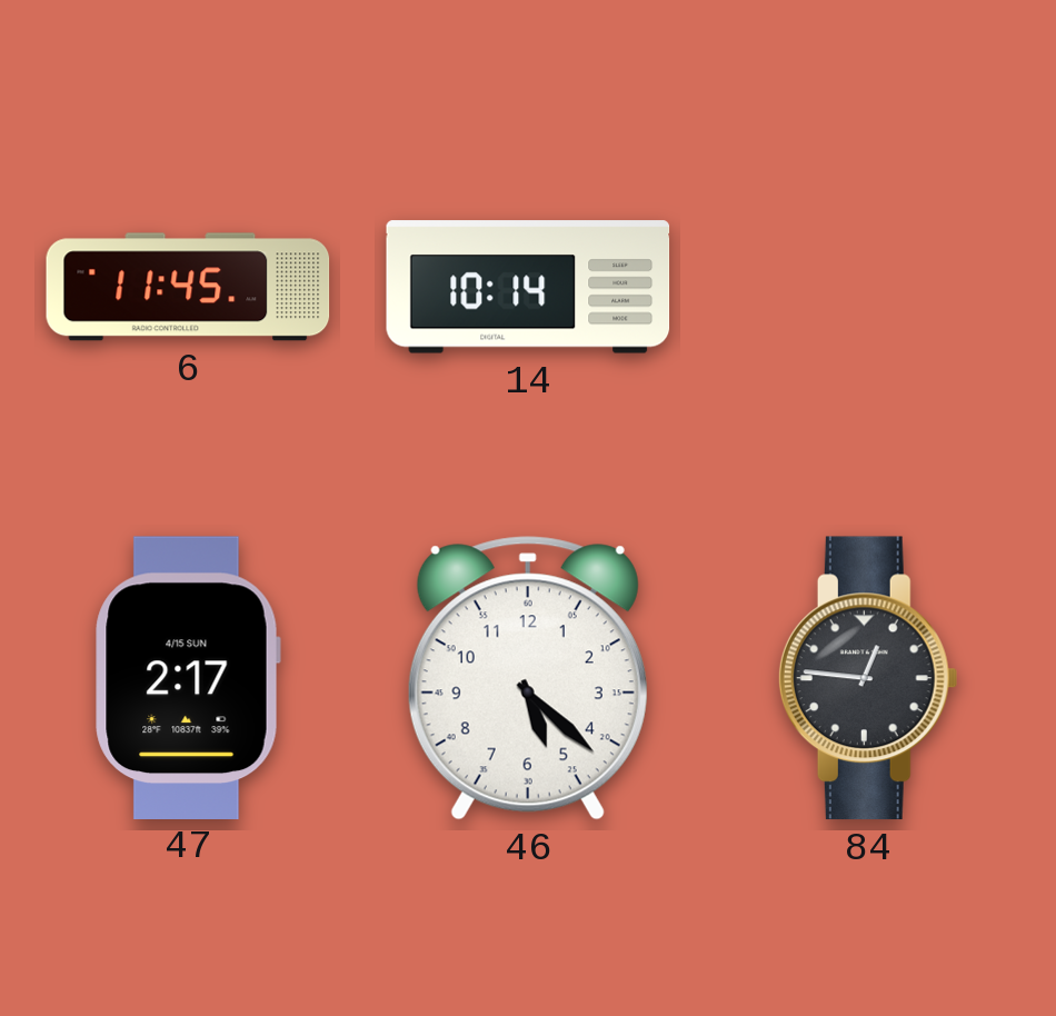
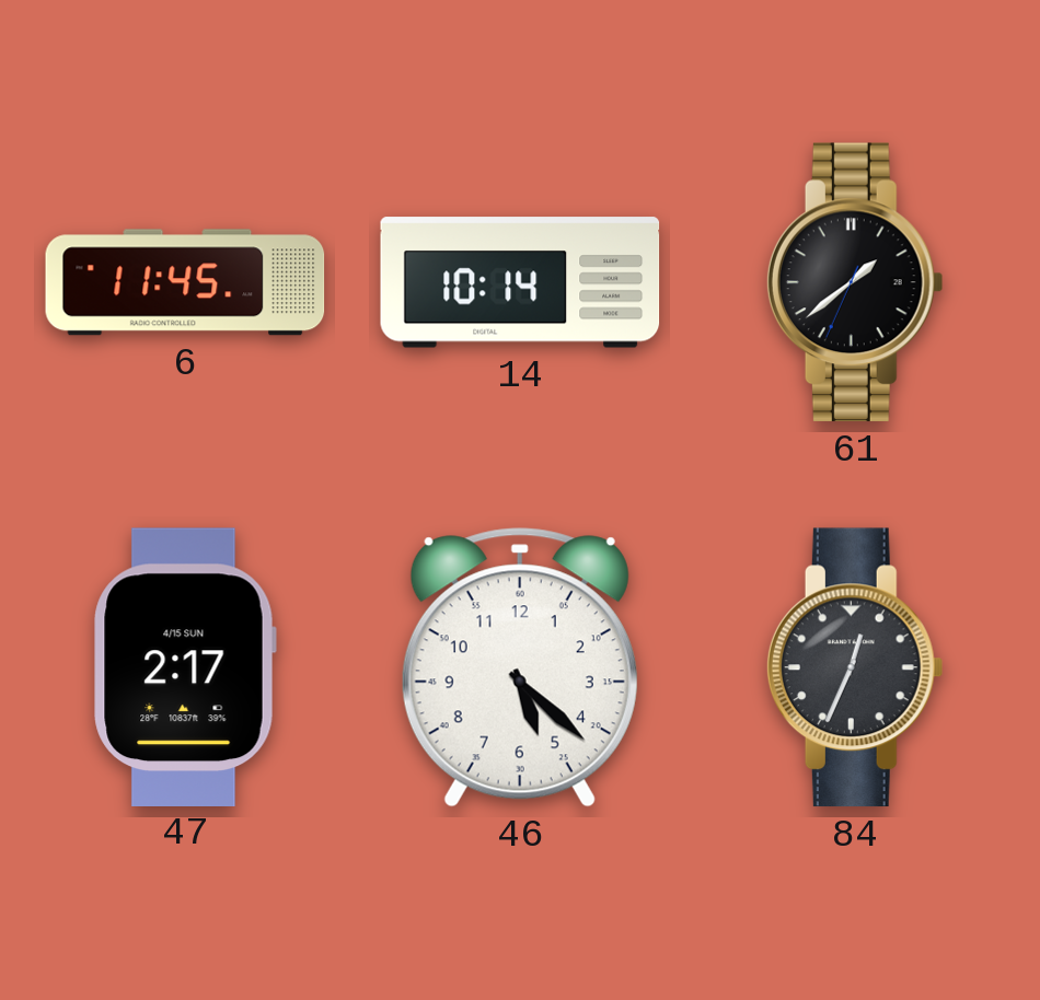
61: none -> 1:38
84: 12:46 -> 12:34
